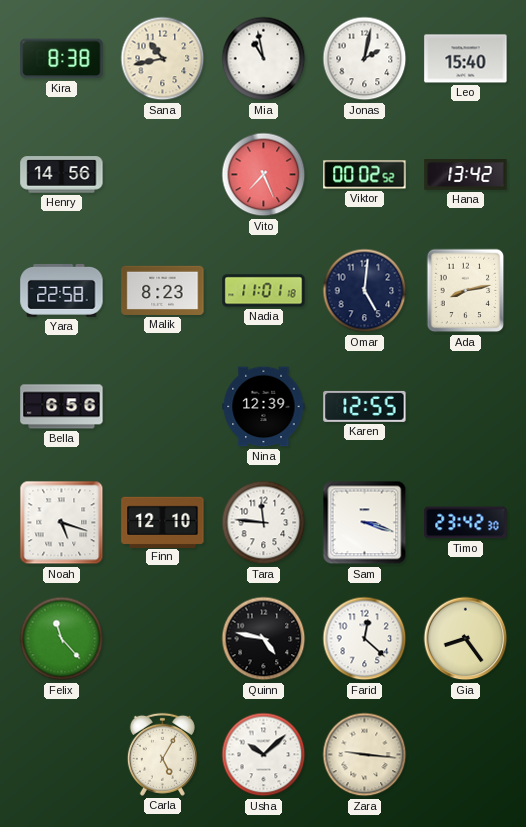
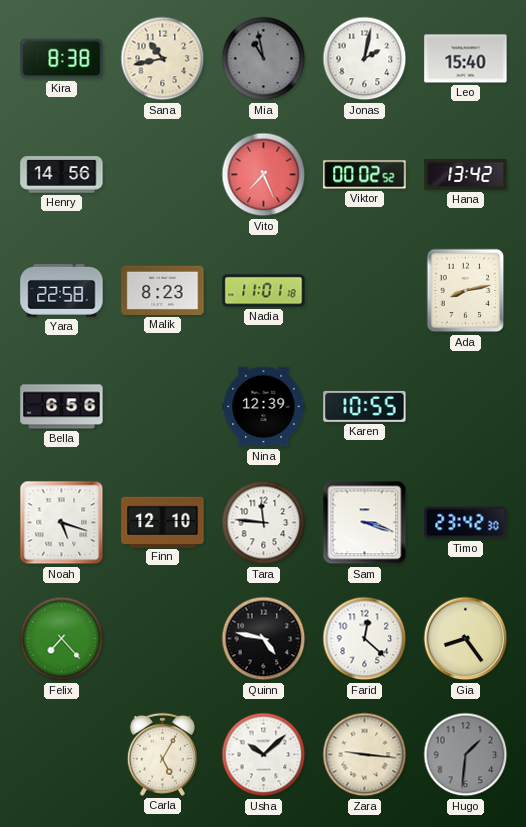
Mia dial: white -> grey
Omar: 5:01 -> none
Karen: 12:55 -> 10:55
Felix: 11:23 -> 7:23
Hugo: none -> 1:31
